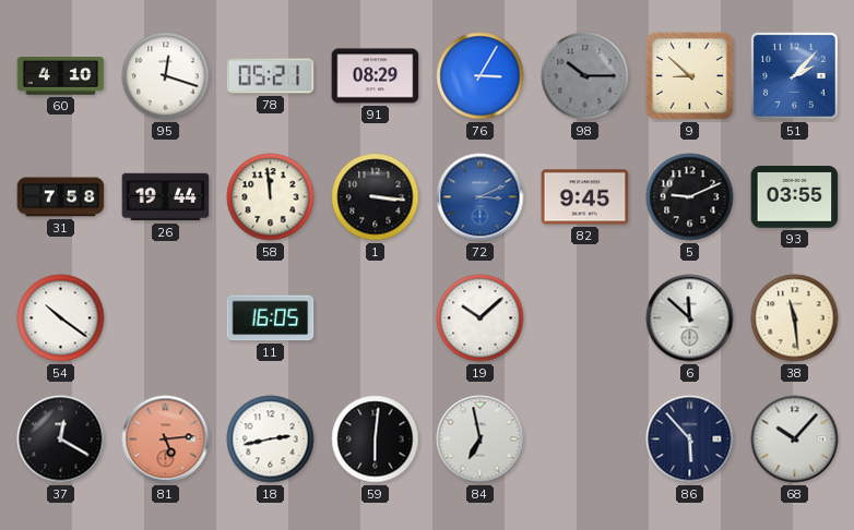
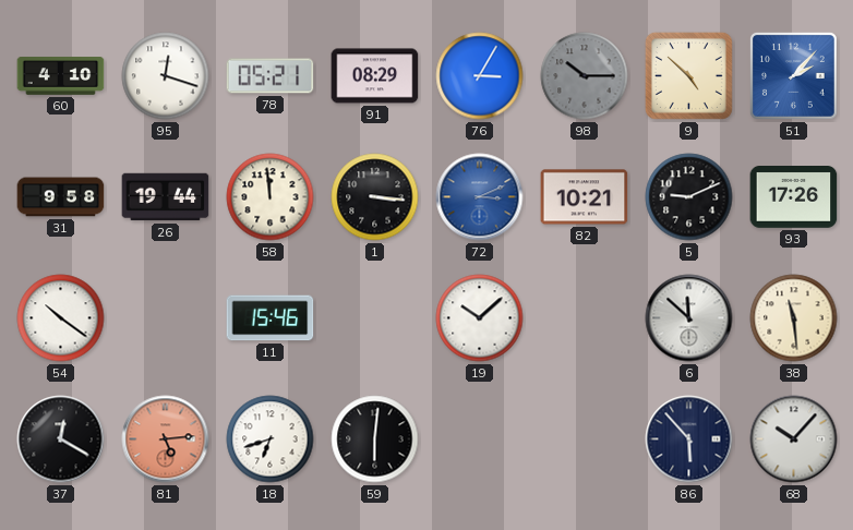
9: 8:52 -> 4:52
31: 7:58 -> 9:58
82: 9:45 -> 10:21
93: 03:55 -> 17:26
11: 16:05 -> 15:46
18: 2:43 -> 6:42
84: 6:58 -> none
